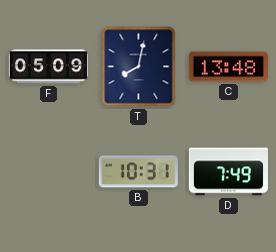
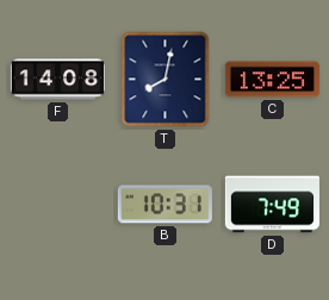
F: 05:09 -> 14:08
C: 13:48 -> 13:25
